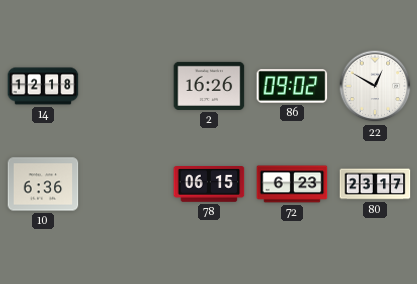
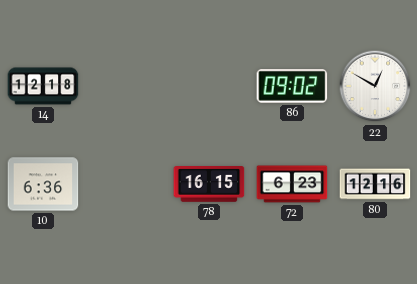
2: 16:26 -> none
78: 06:15 -> 16:15
80: 23:17 -> 12:16
